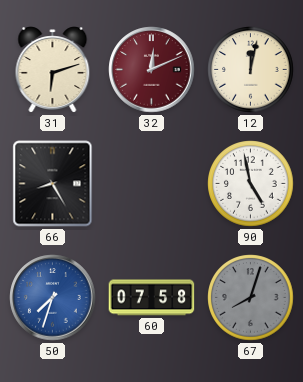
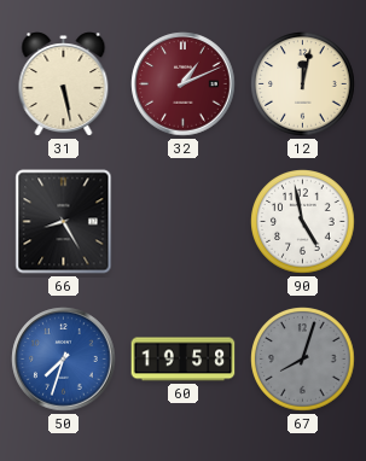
31: 6:12 -> 5:28
32: 12:11 -> 1:11
60: 07:58 -> 19:58
